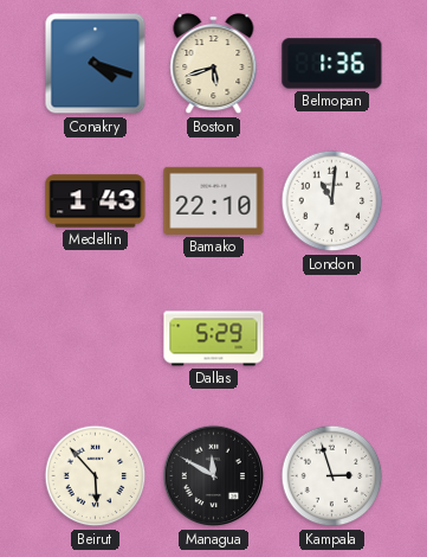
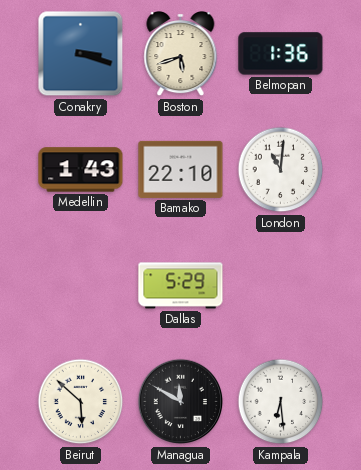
Conakry: 4:18 -> 3:18
Beirut: 5:53 -> 5:52
Kampala: 2:57 -> 6:29
